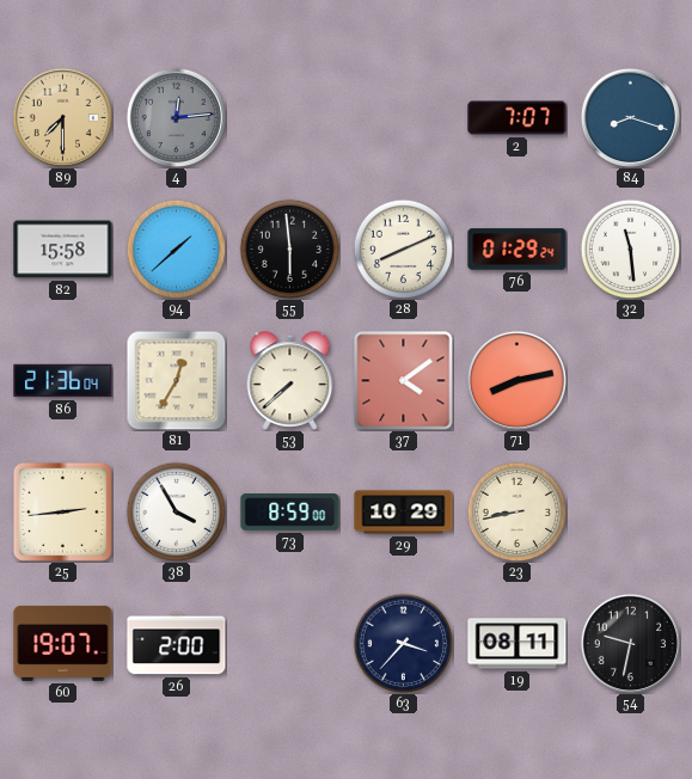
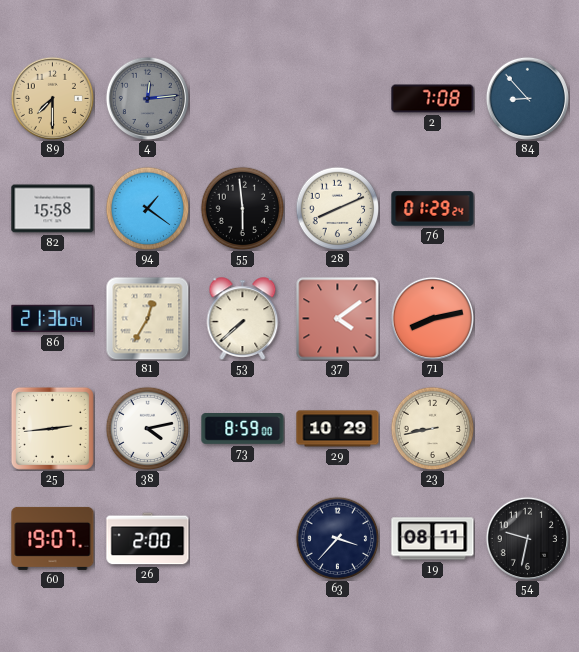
2: 7:07 -> 7:08
84: 8:18 -> 8:53
94: 1:38 -> 1:21
32: 11:29 -> none
38: 3:55 -> 4:13
